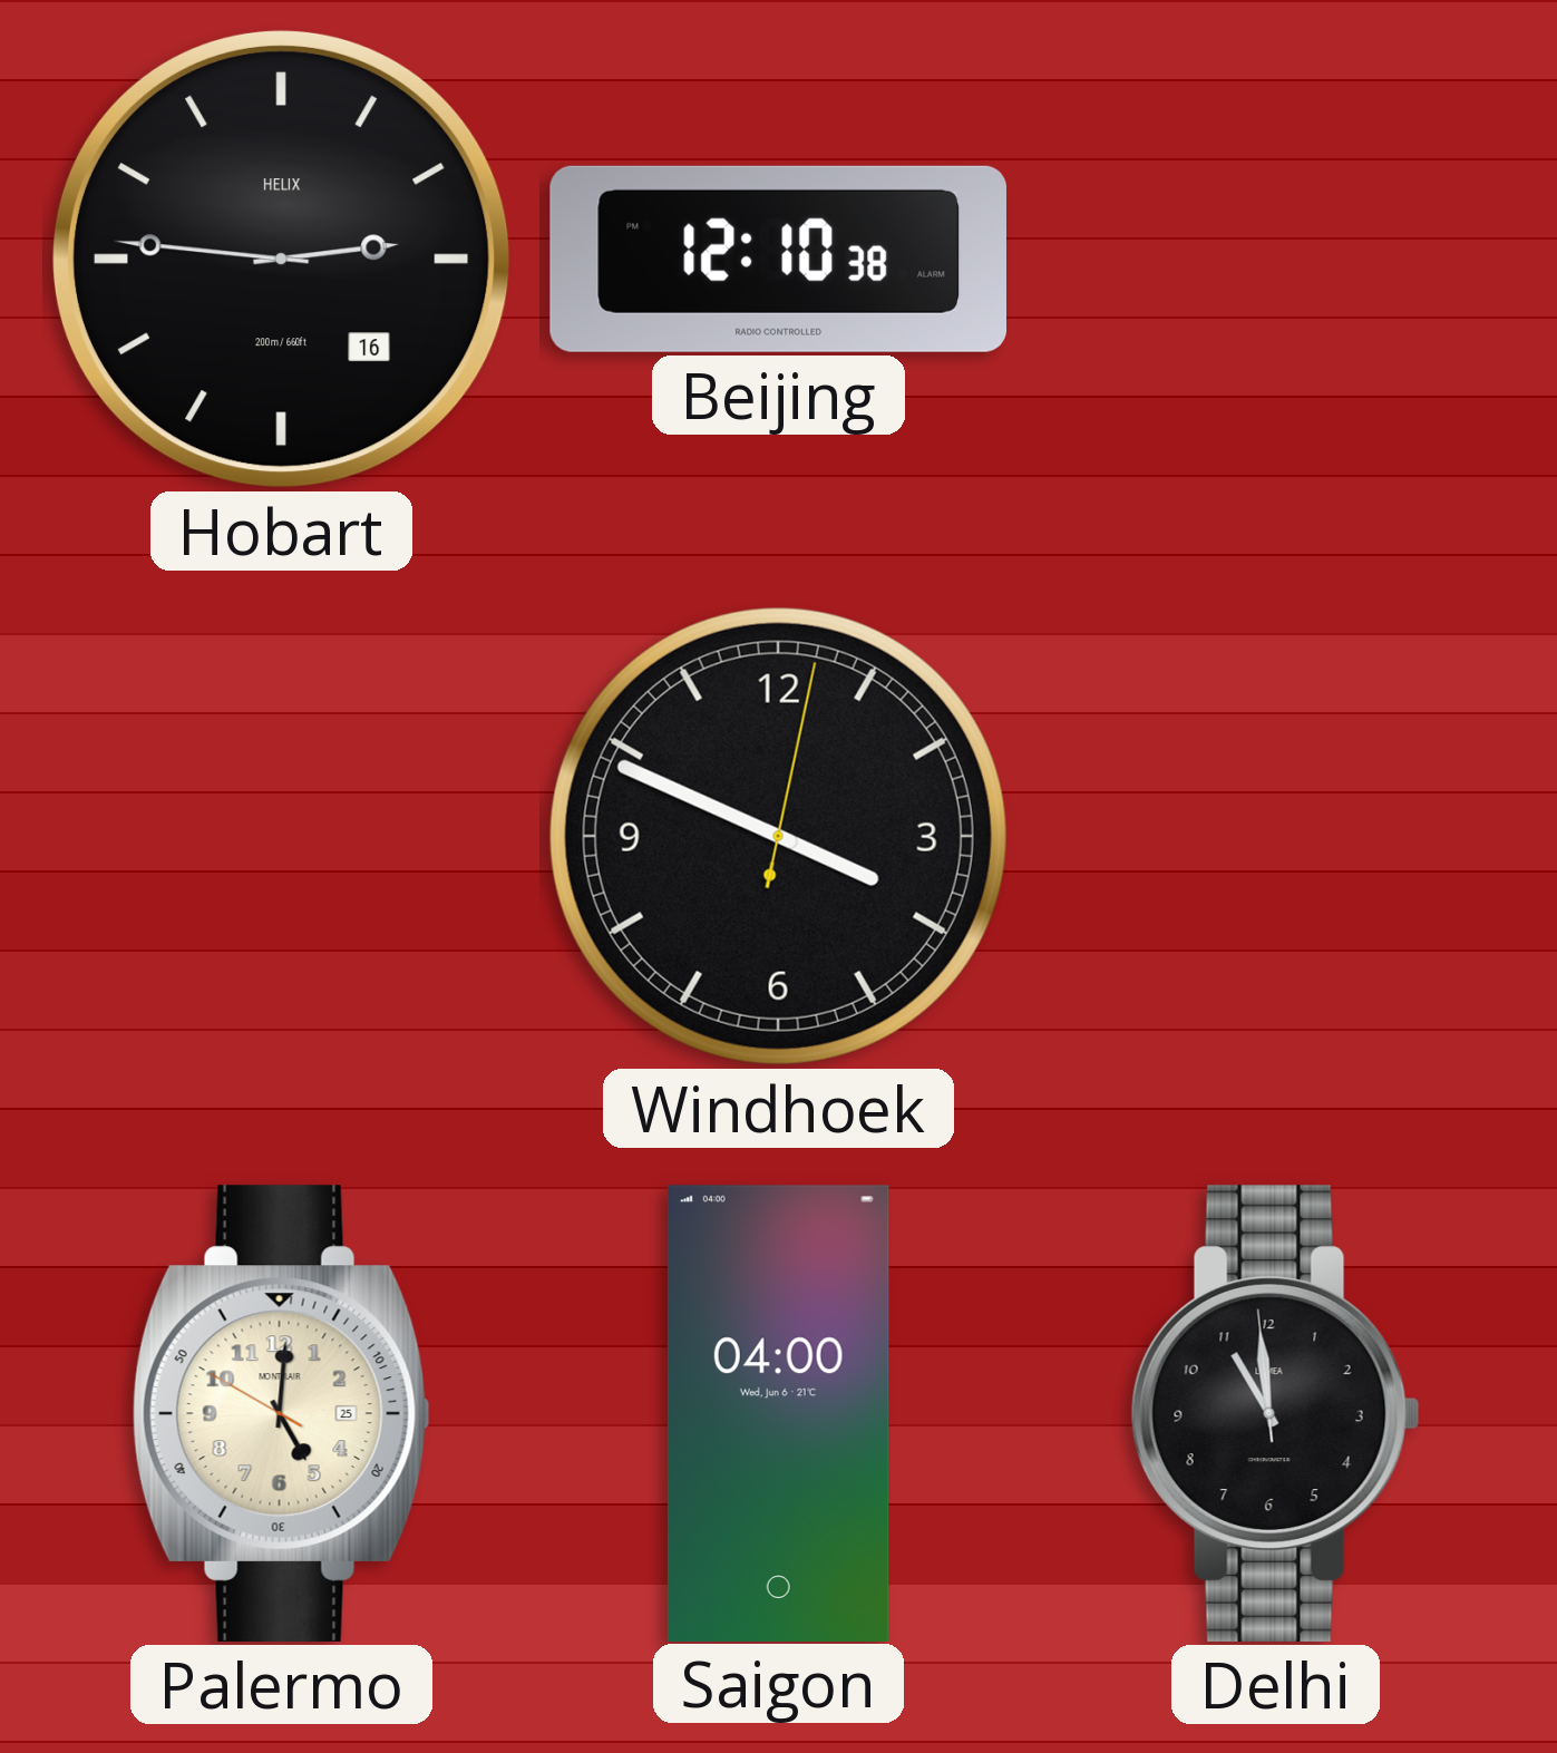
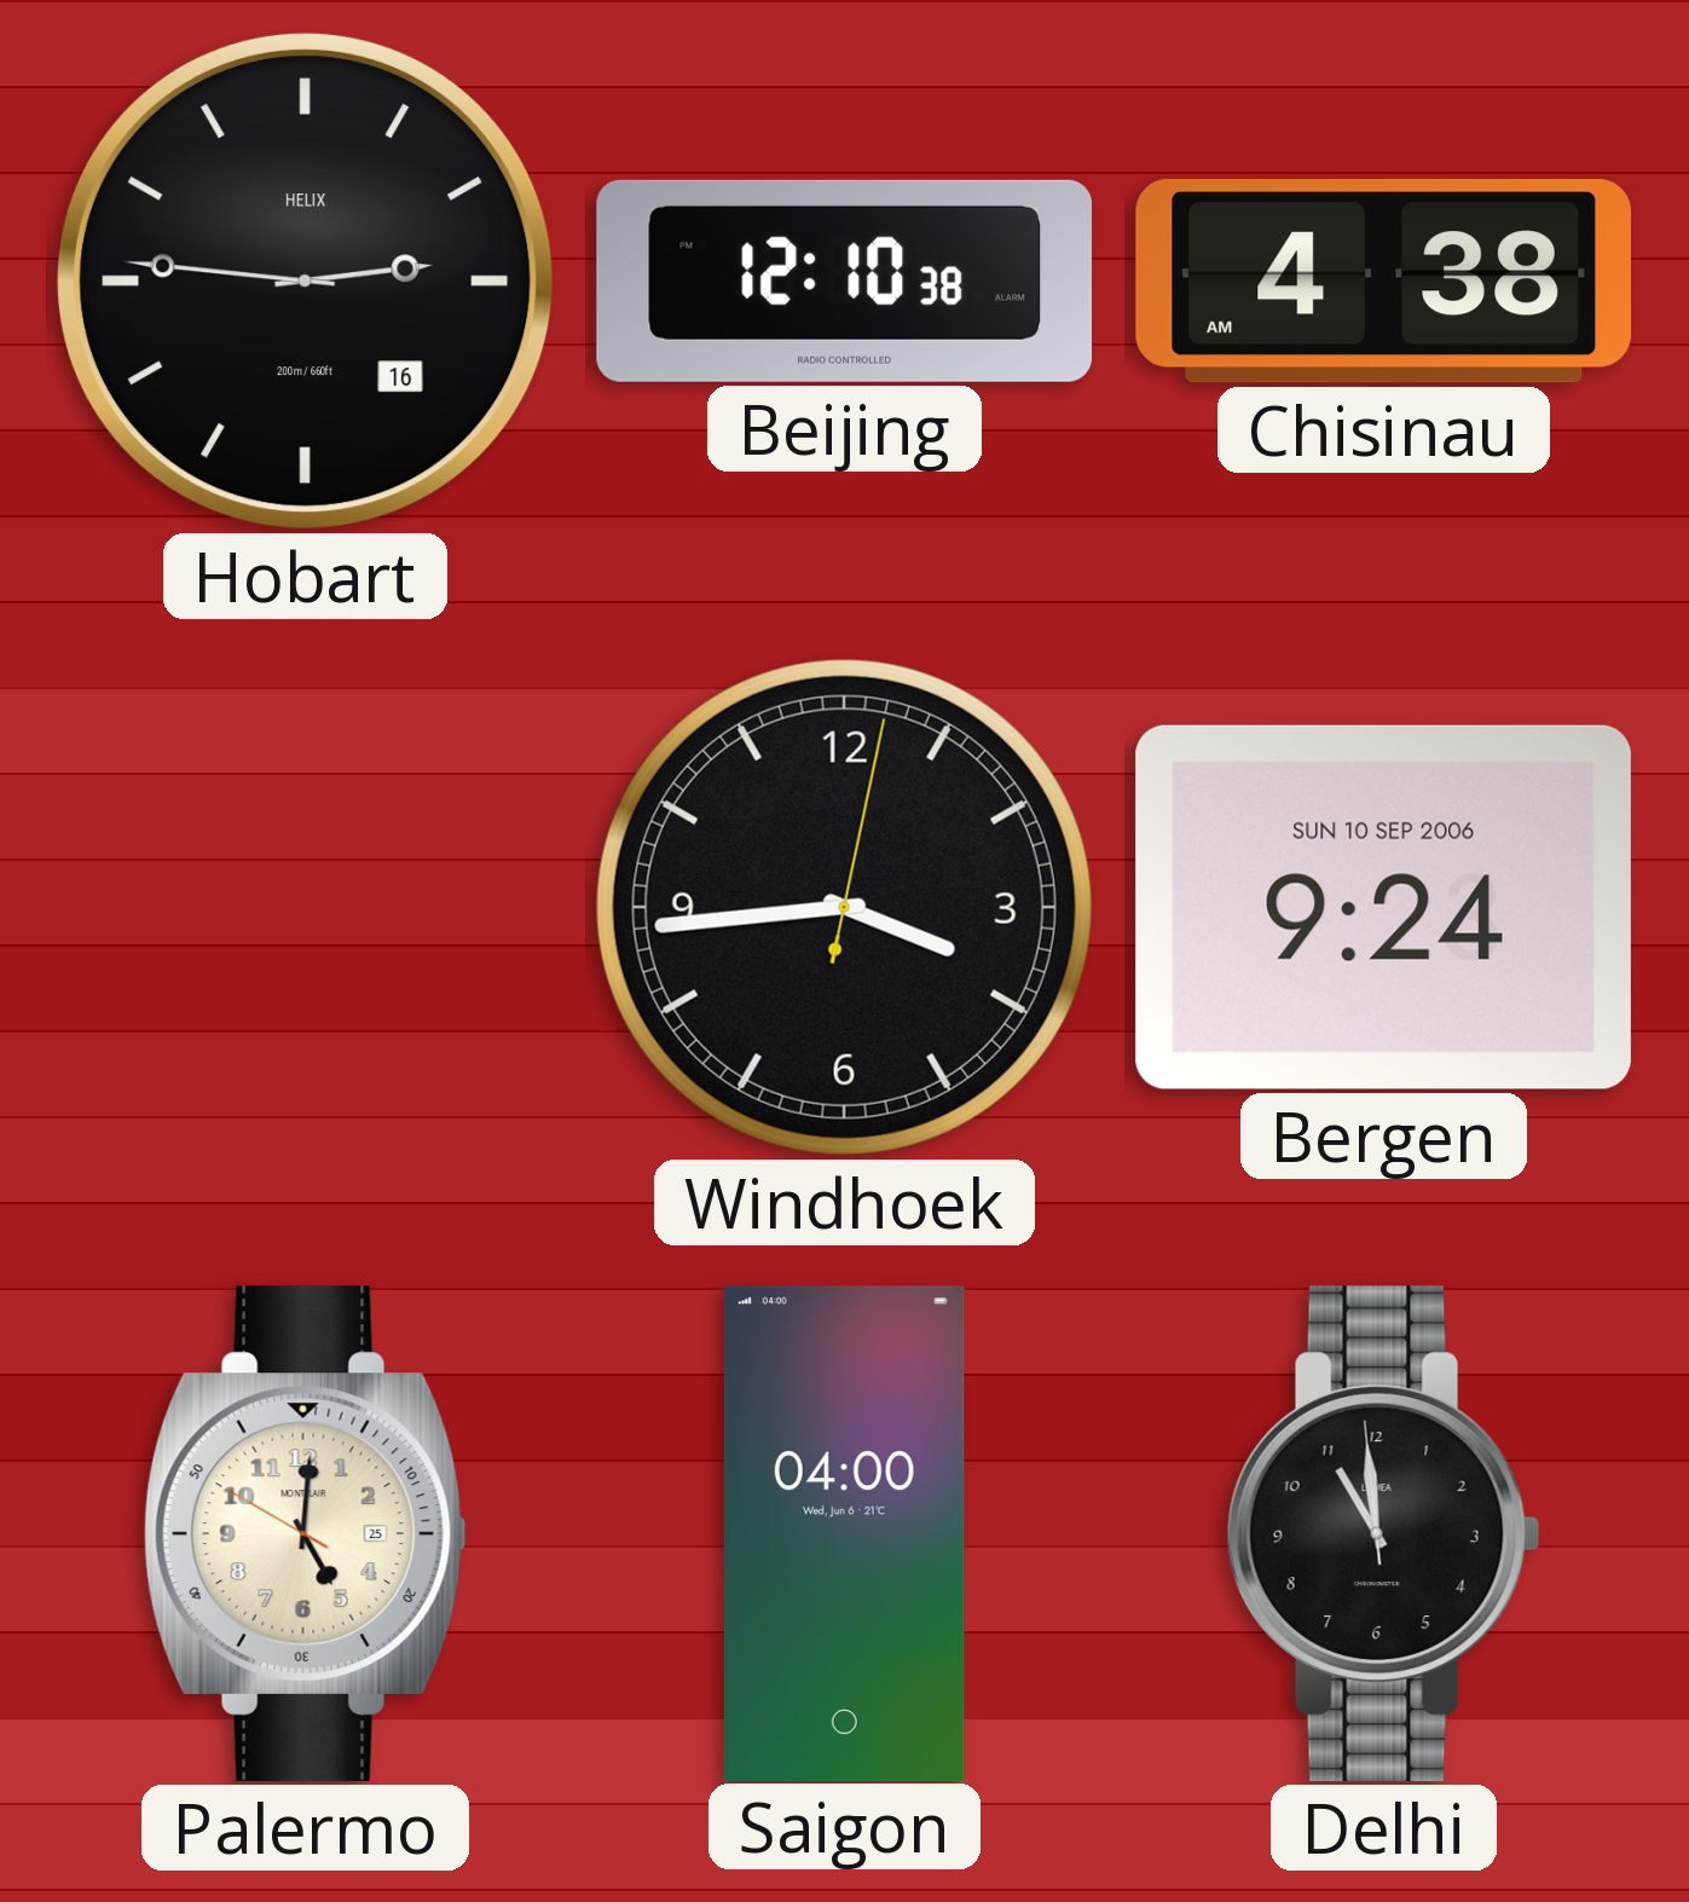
Chisinau: none -> 4:38
Windhoek: 3:49 -> 3:44
Bergen: none -> 9:24
